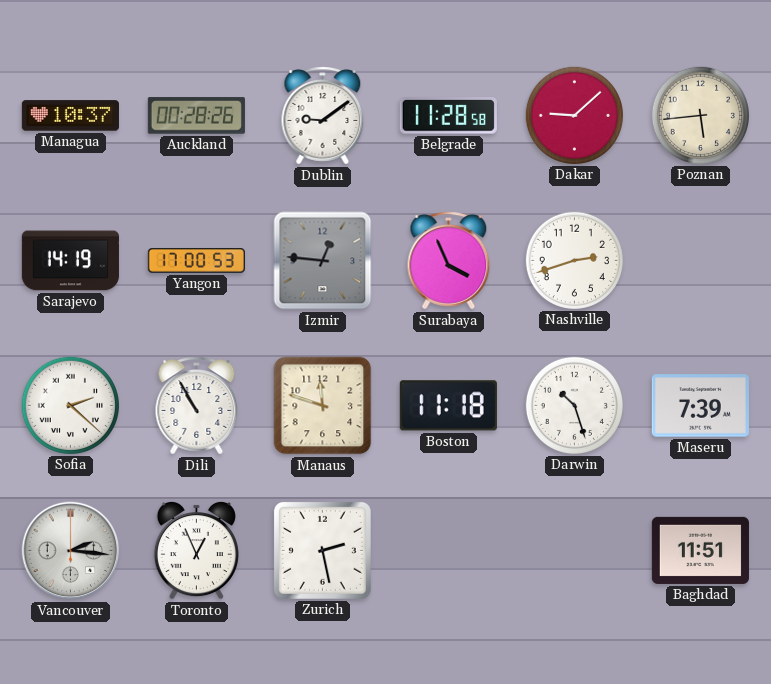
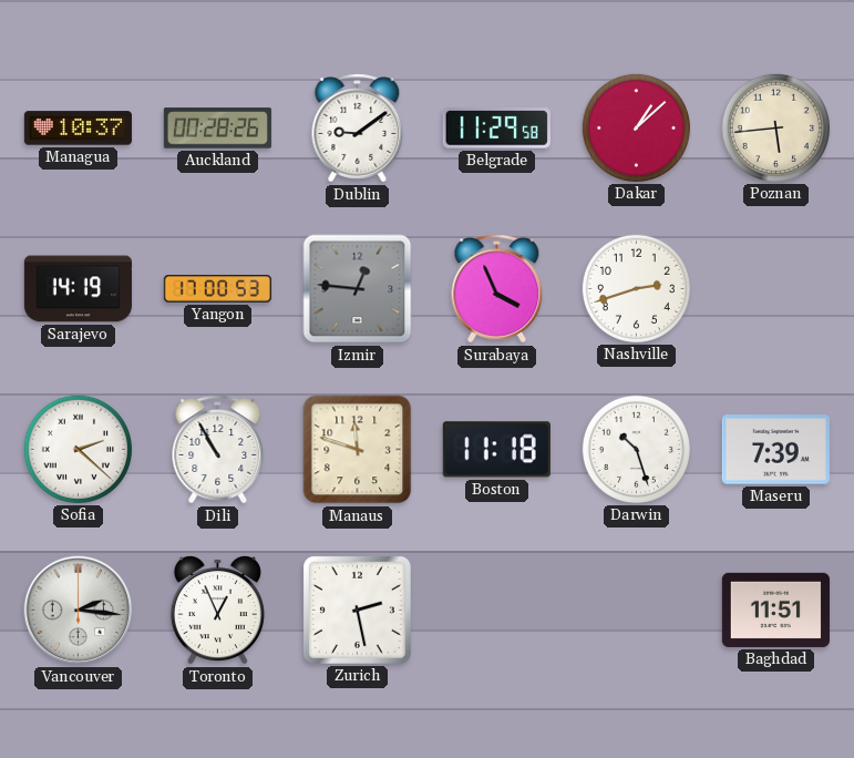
Belgrade: 11:28 -> 11:29
Dakar: 9:08 -> 1:08
